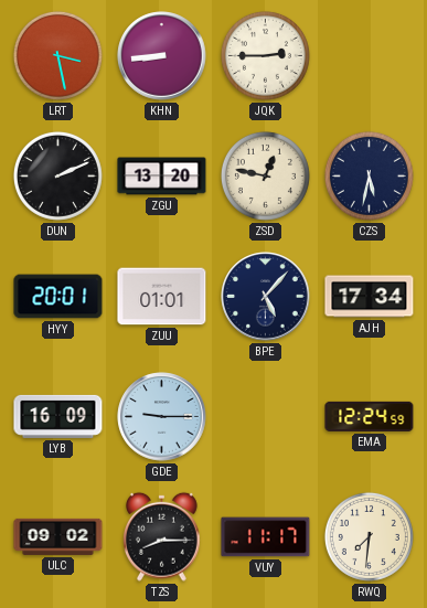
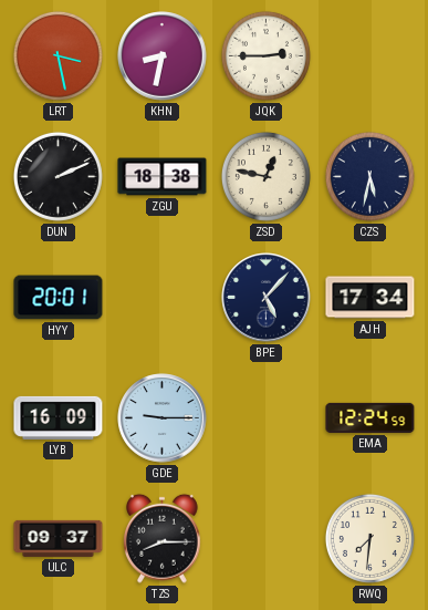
KHN: 8:44 -> 8:32
ZGU: 13:20 -> 18:38
ZUU: 01:01 -> none
ULC: 09:02 -> 09:37
VUY: 11:17 -> none
